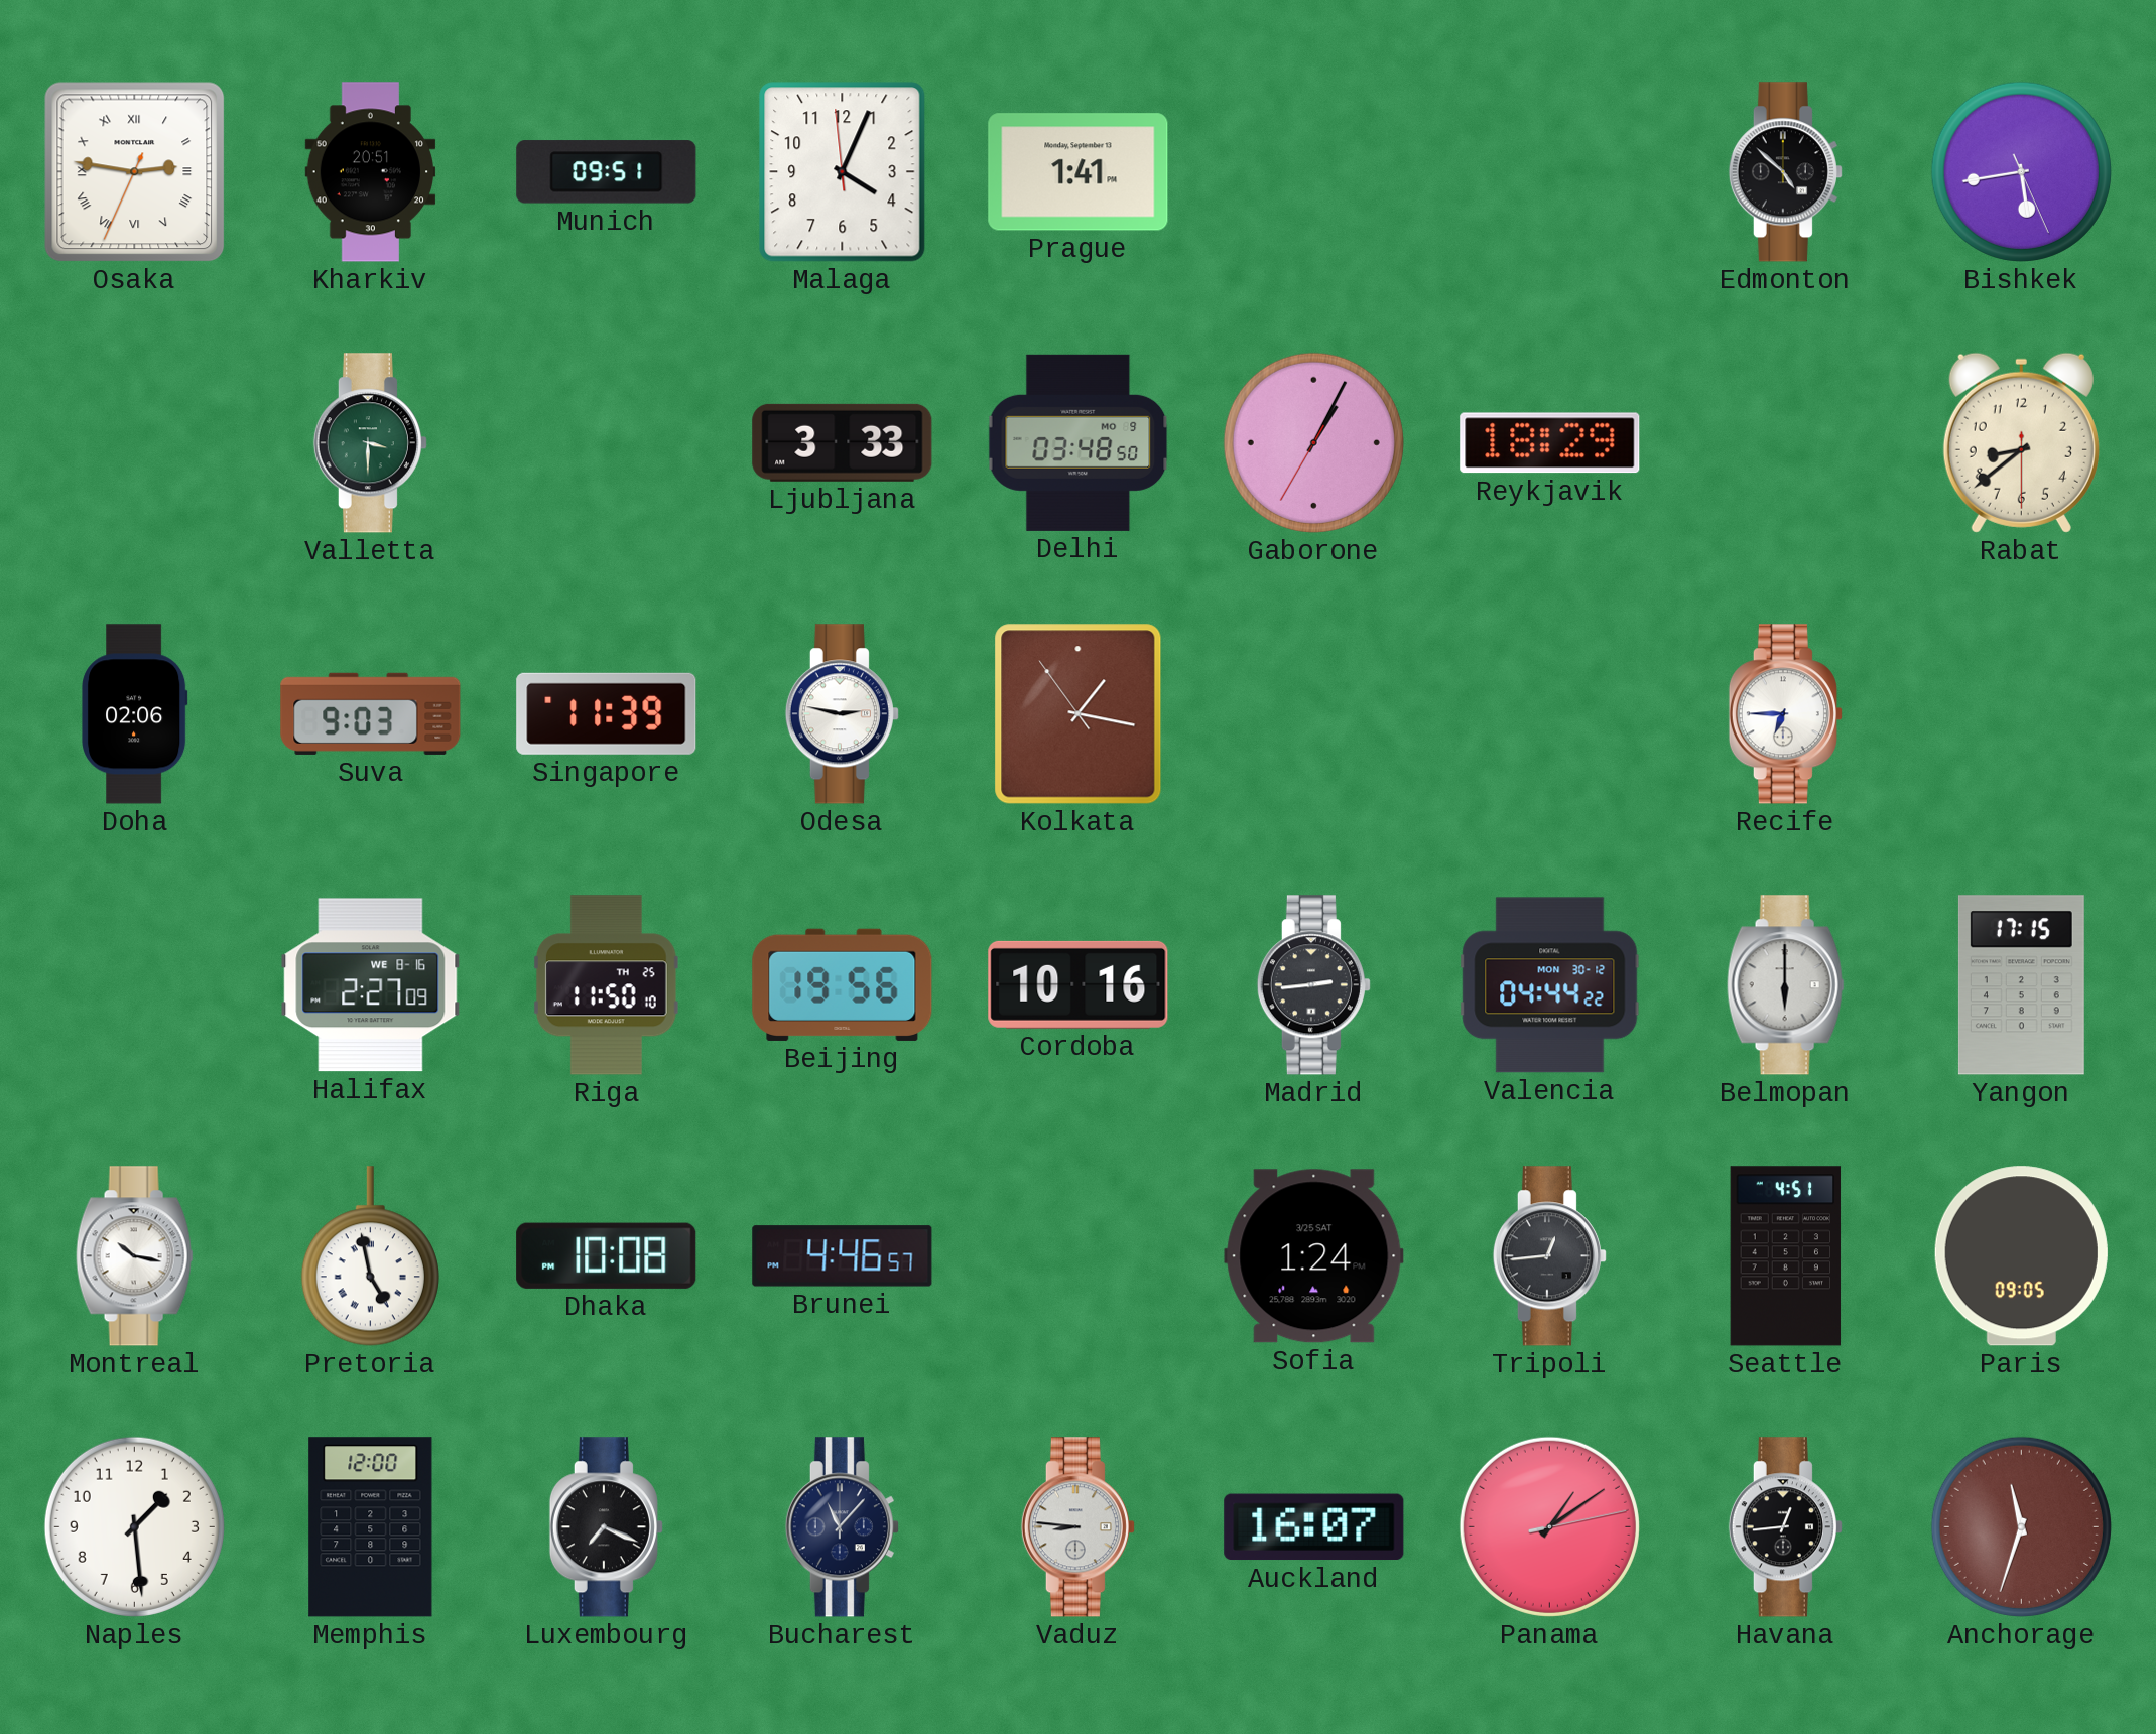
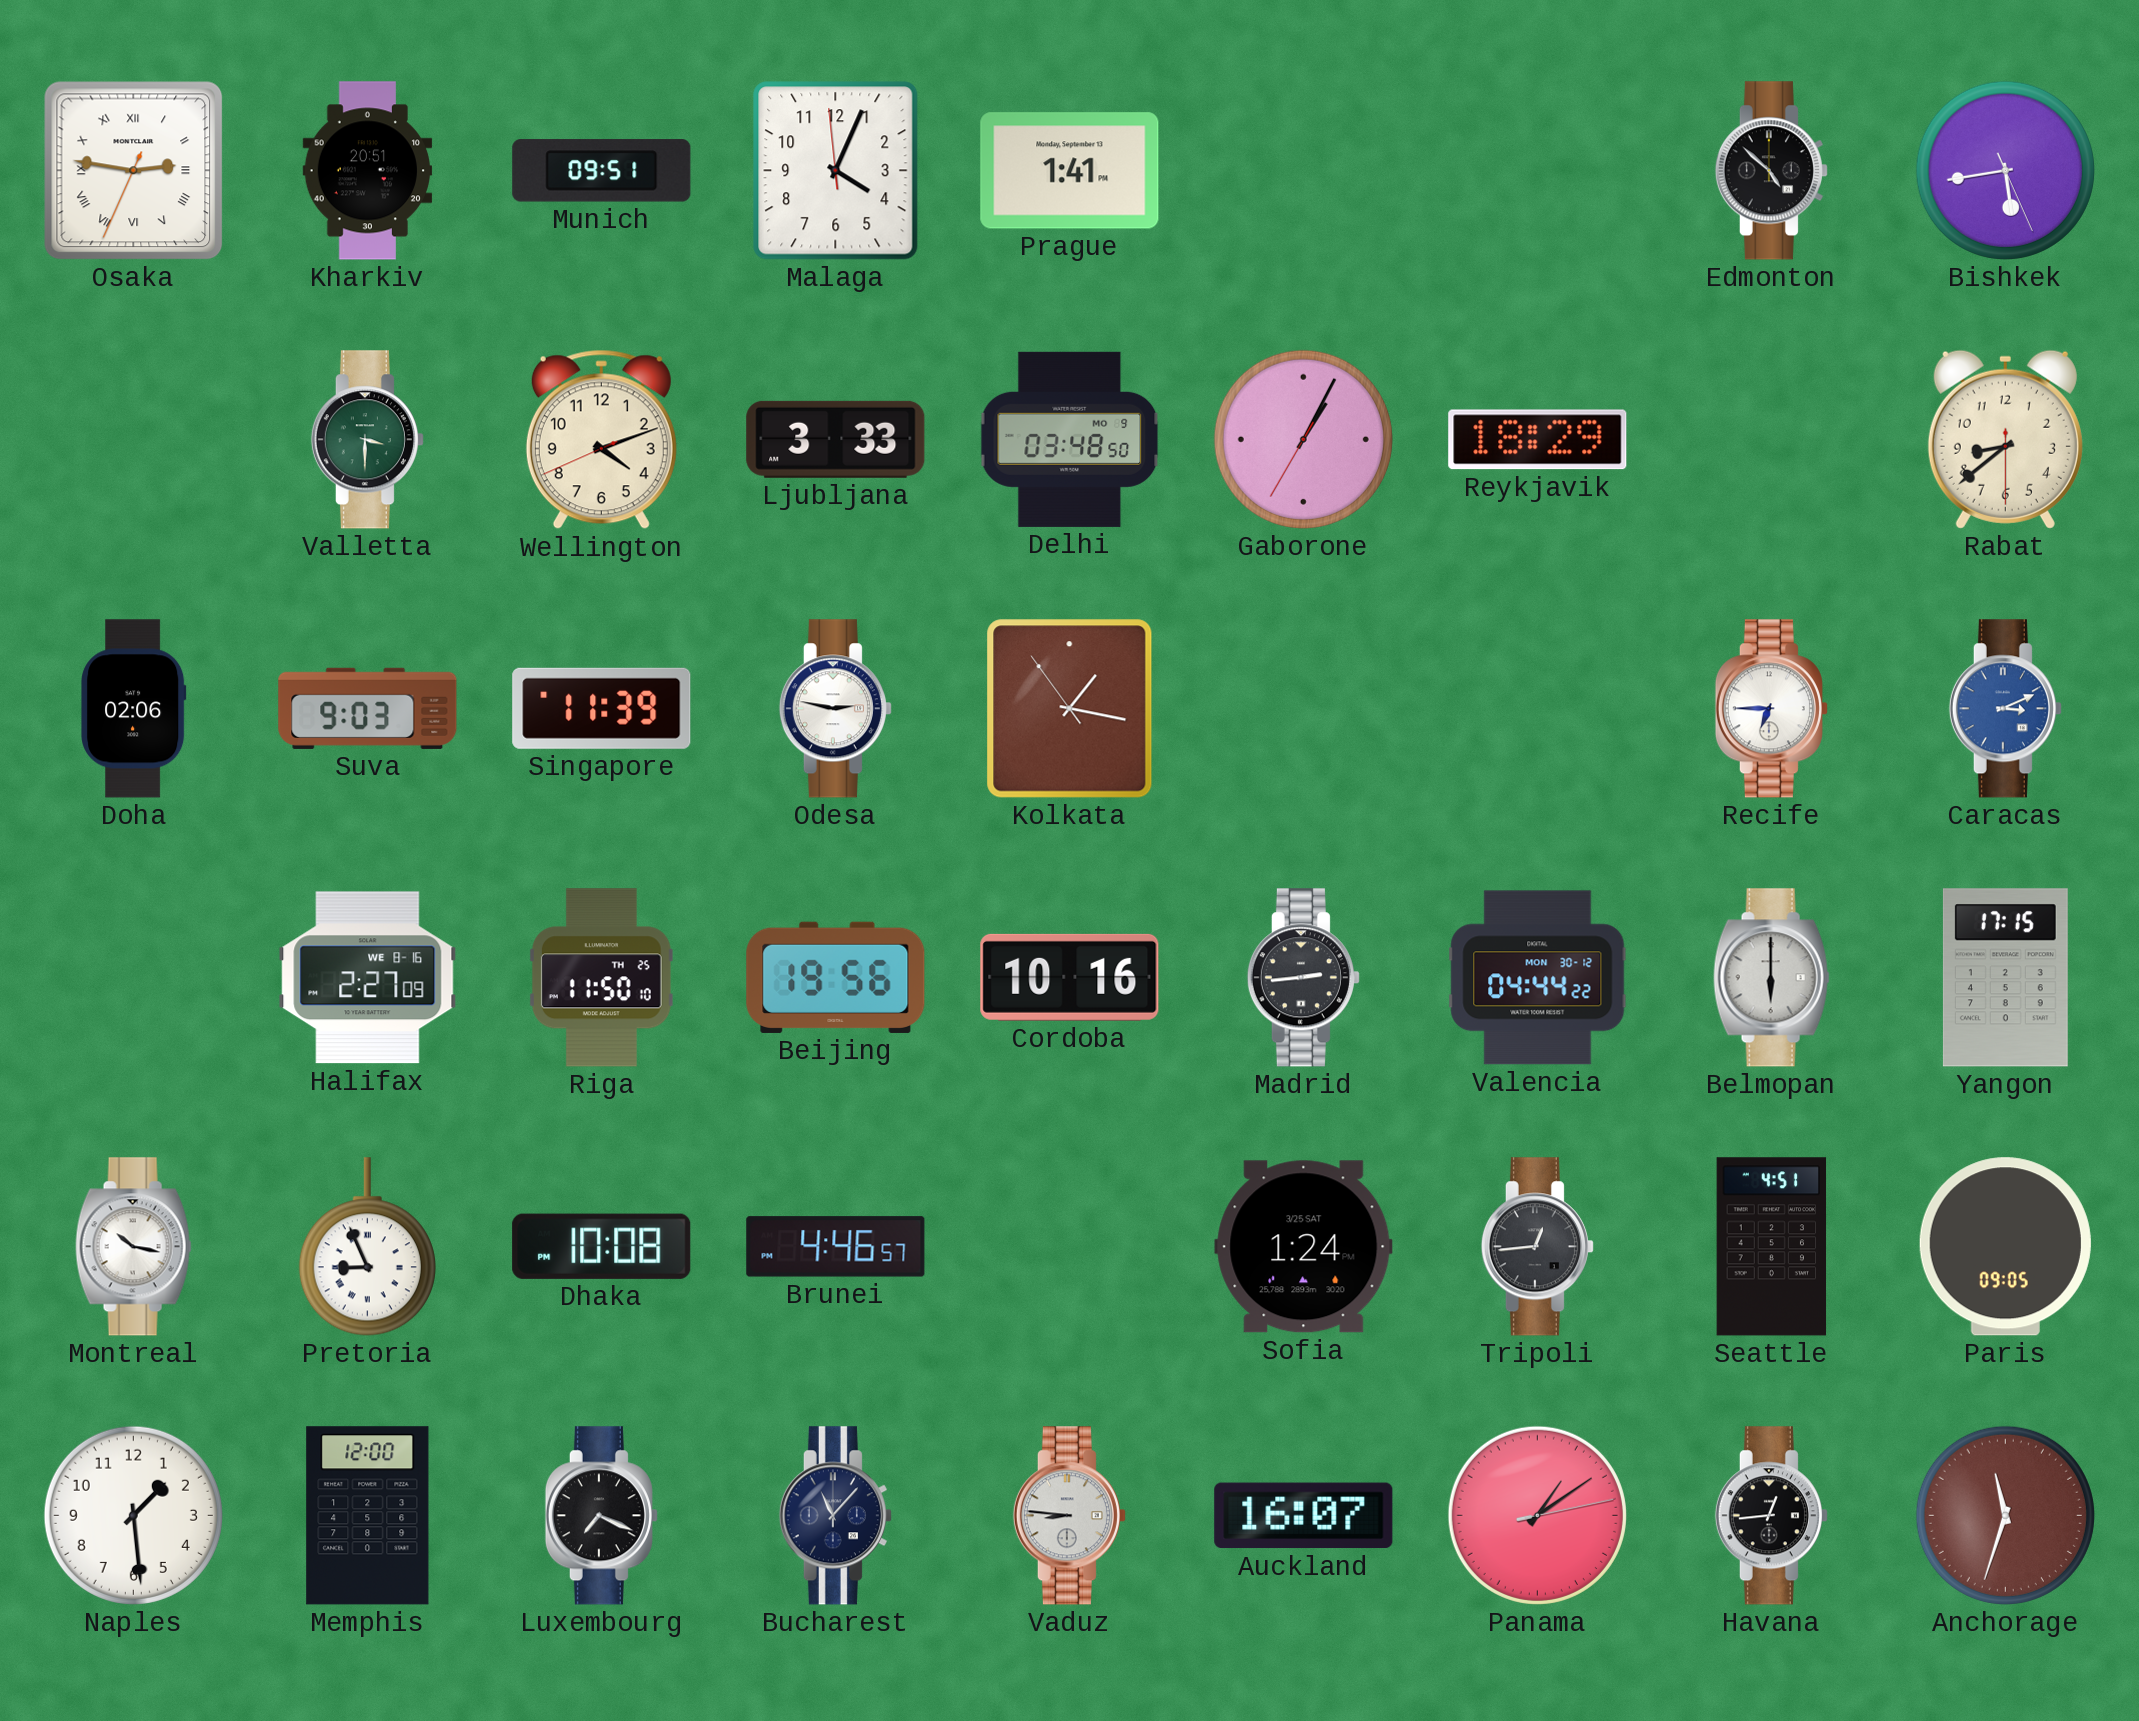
Wellington: none -> 4:11
Caracas: none -> 3:11
Pretoria: 4:58 -> 8:56
